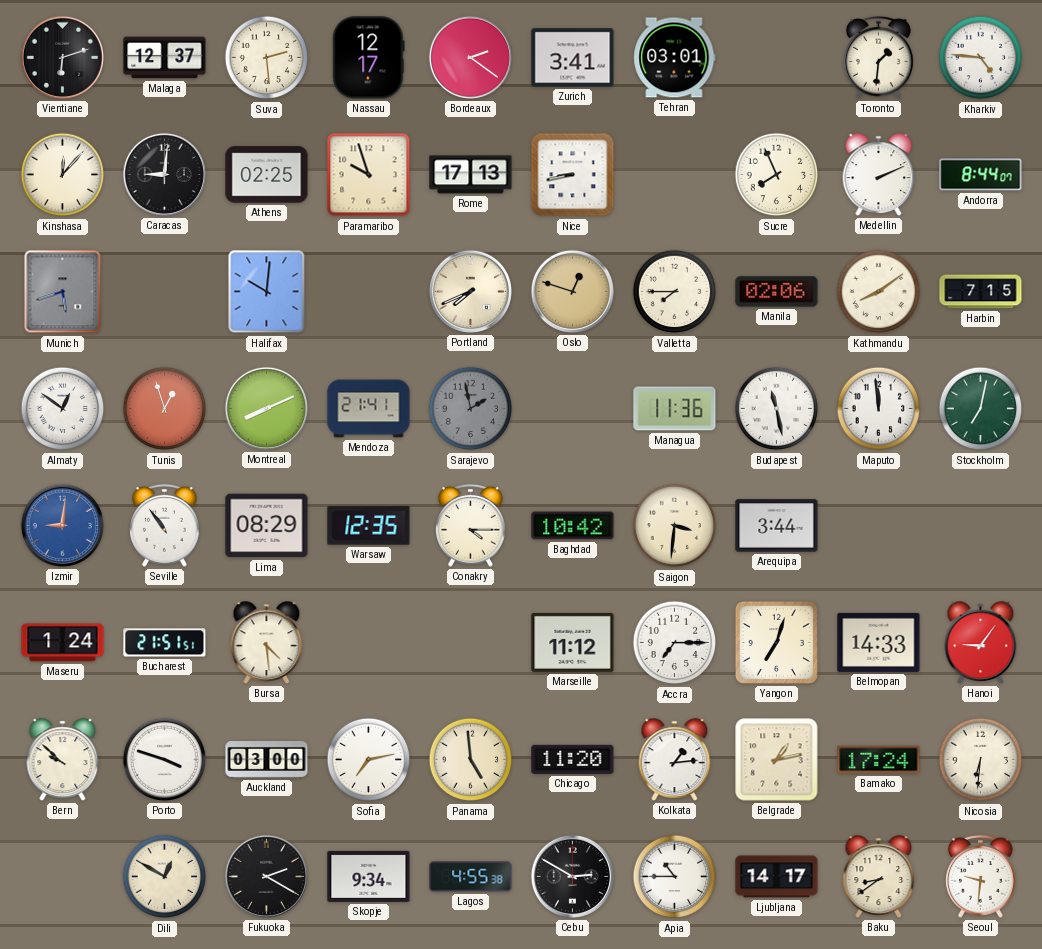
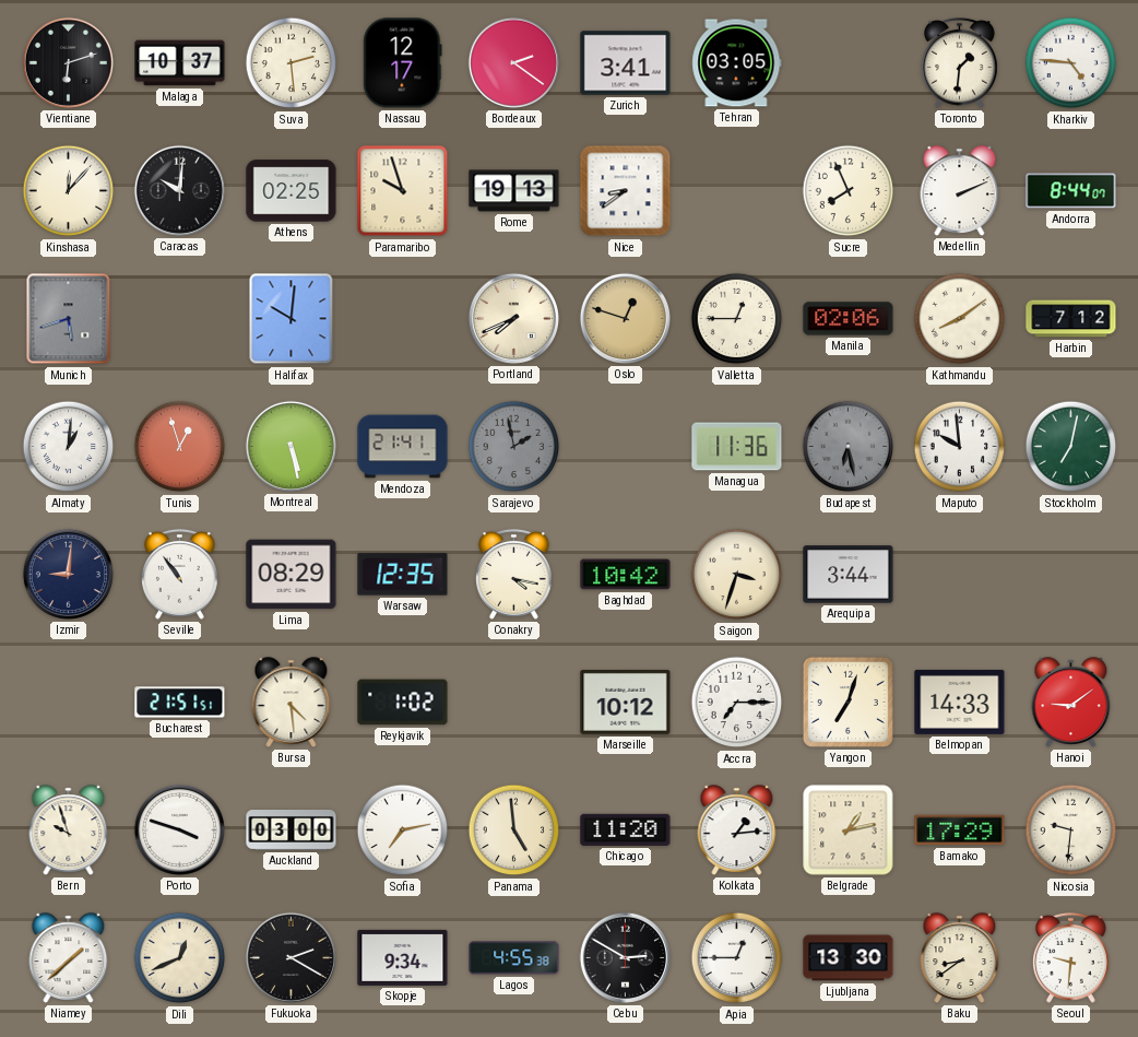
Malaga: 12:37 -> 10:37
Tehran: 03:01 -> 03:05
Caracas: 9:01 -> 10:01
Rome: 17:13 -> 19:13
Nice: 8:43 -> 8:39
Valletta: 7:45 -> 12:45
Harbin: 7:15 -> 7:12
Almaty: 12:51 -> 1:01
Montreal: 8:11 -> 5:28
Budapest: 11:28 -> 6:28
Budapest dial: white -> grey
Maputo: 11:59 -> 9:59
Izmir dial: blue -> navy
Conakry: 4:15 -> 4:17
Saigon: 3:31 -> 3:33
Maseru: 1:24 -> none
Reykjavik: none -> 1:02
Marseille: 11:12 -> 10:12
Hanoi: 9:06 -> 9:09
Bern: 9:52 -> 9:57
Bamako: 17:24 -> 17:29
Nicosia: 6:31 -> 9:31
Niamey: none -> 1:38
Dili: 12:50 -> 12:41
Apia: 10:45 -> 12:45
Ljubljana: 14:17 -> 13:30
